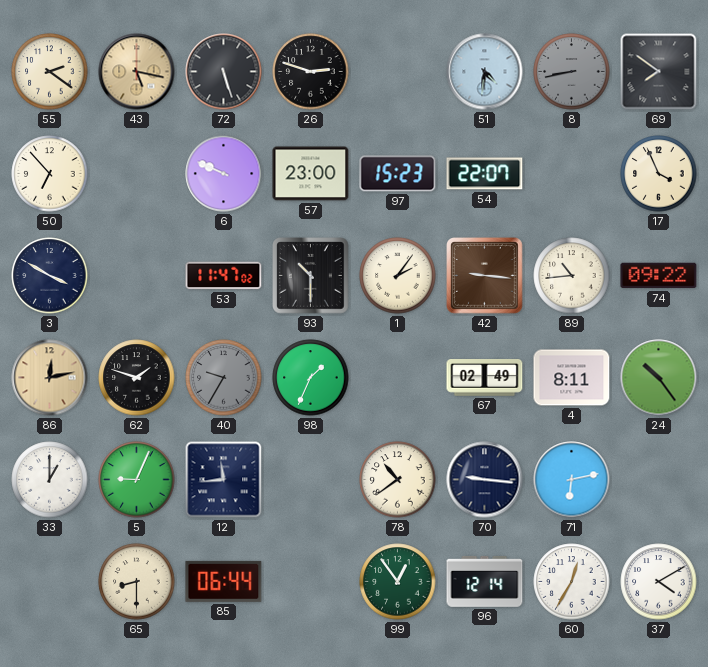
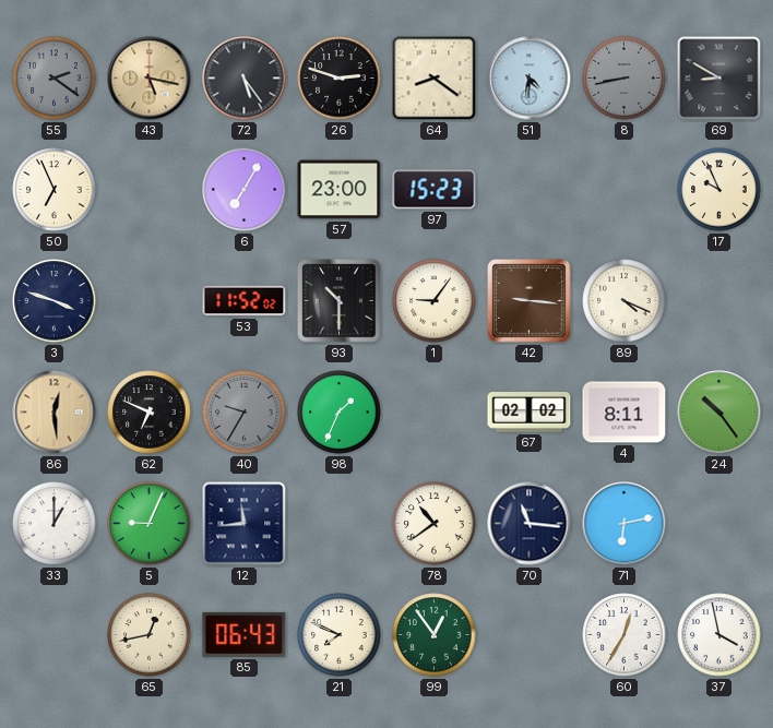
55 dial: cream -> grey
72: 5:27 -> 5:24
64: none -> 8:21
69: 7:51 -> 8:50
50: 6:53 -> 6:56
6: 9:49 -> 7:05
54: 22:07 -> none
17: 3:56 -> 9:56
3: 3:50 -> 3:48
53: 11:47 -> 11:52
1: 2:06 -> 9:06
89: 10:44 -> 4:19
74: 09:22 -> none
86: 12:13 -> 12:29
62: 1:48 -> 6:49
67: 02:49 -> 02:02
70: 9:16 -> 11:16
65: 8:30 -> 12:43
85: 06:44 -> 06:43
21: none -> 7:49
96: 12:14 -> none
37: 4:10 -> 3:58
